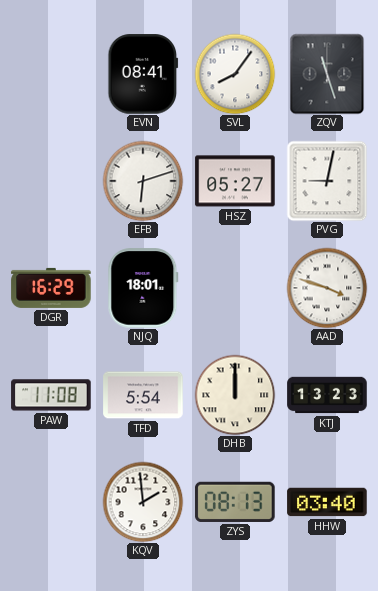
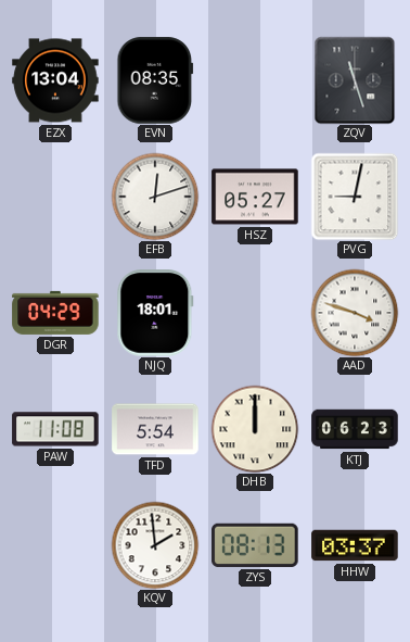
EZX: none -> 13:04
EVN: 08:41 -> 08:35
SVL: 8:06 -> none
EFB: 6:12 -> 12:12
DGR: 16:29 -> 04:29
KTJ: 13:23 -> 06:23
HHW: 03:40 -> 03:37
